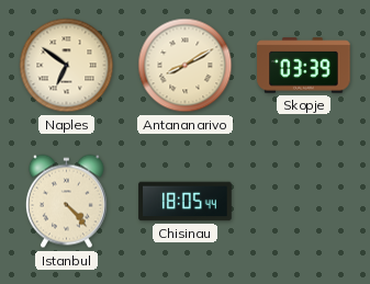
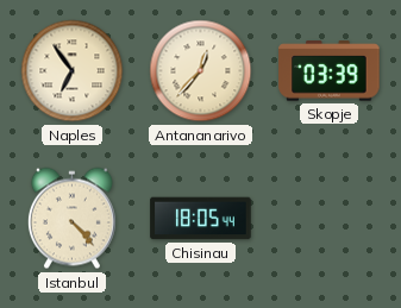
Naples: 6:51 -> 6:54
Antananarivo: 8:10 -> 12:37
